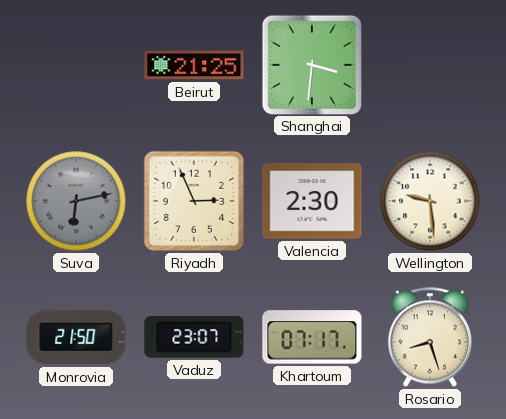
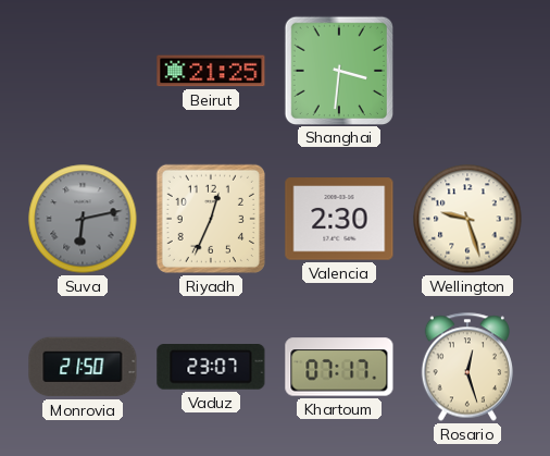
Riyadh: 2:56 -> 12:34
Wellington: 9:29 -> 9:27
Rosario: 8:27 -> 12:27
